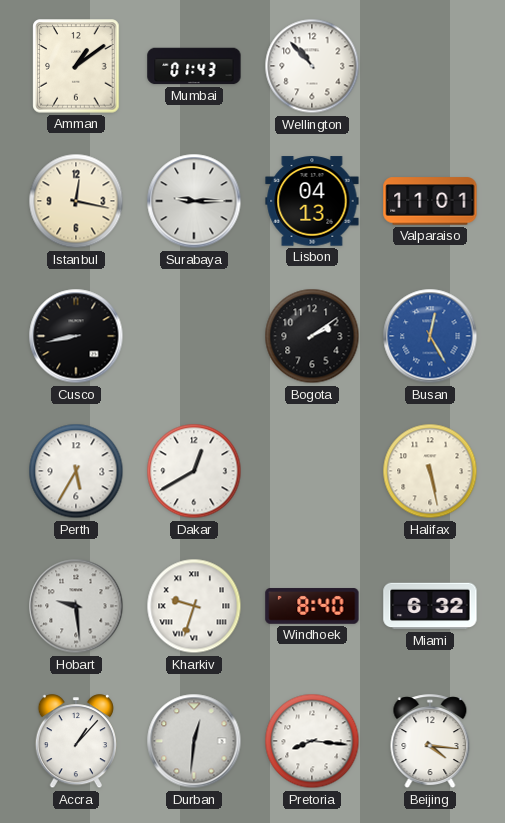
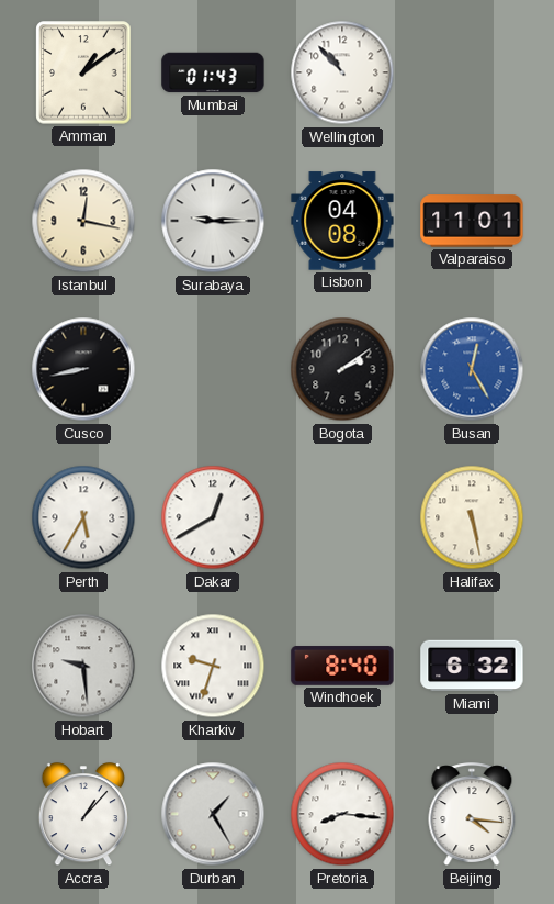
Lisbon: 04:13 -> 04:08
Durban: 12:31 -> 1:25
